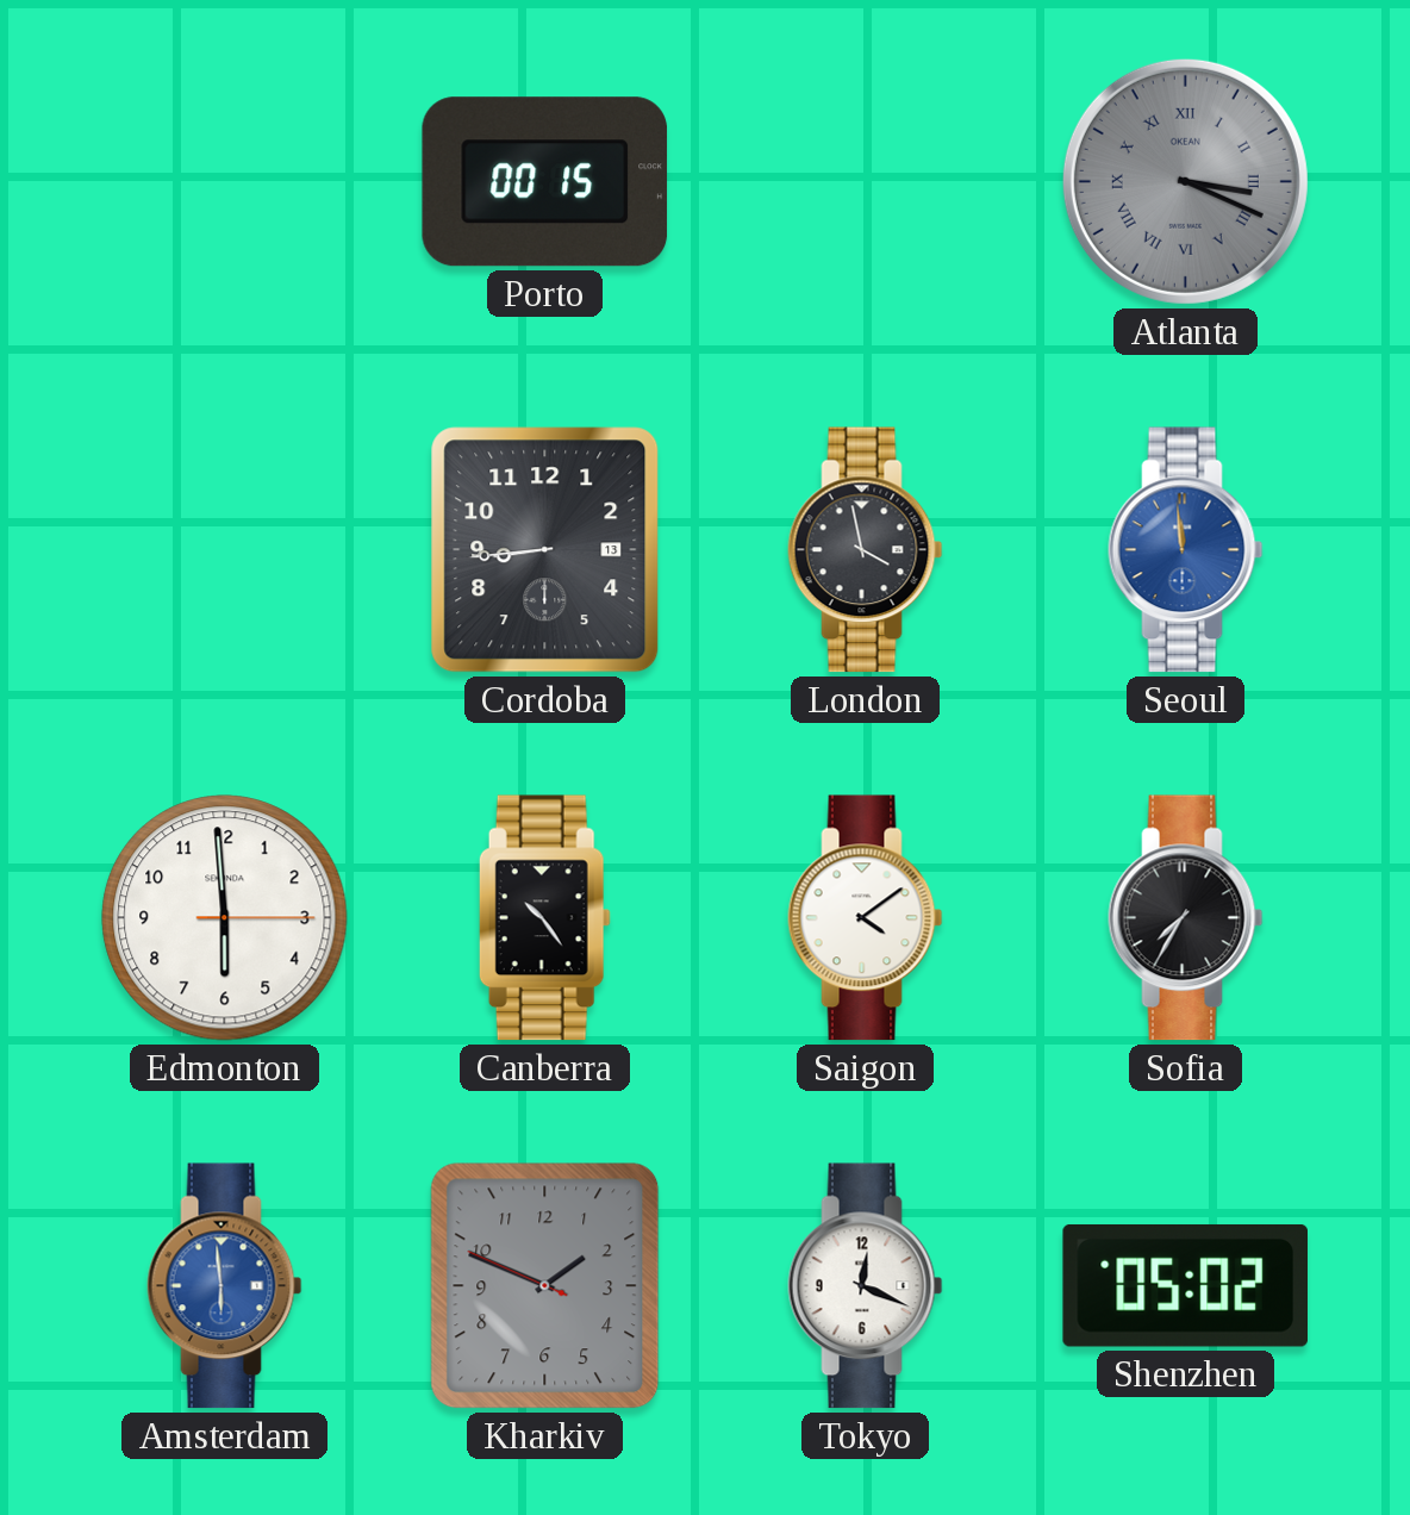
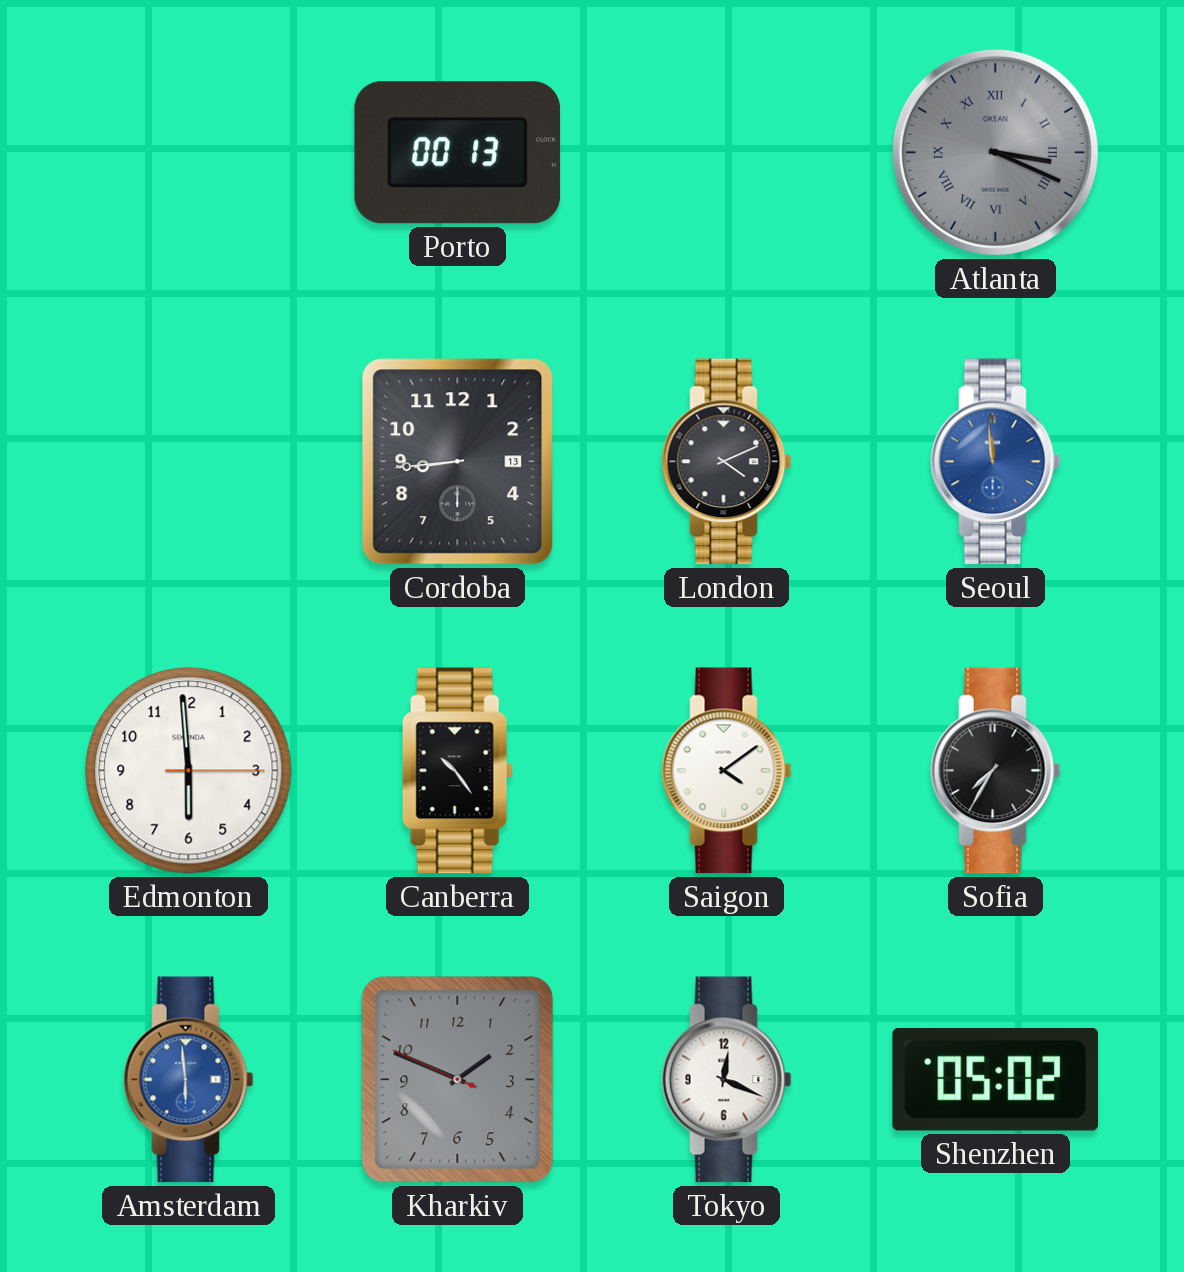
Porto: 00:15 -> 00:13
London: 3:58 -> 4:11
